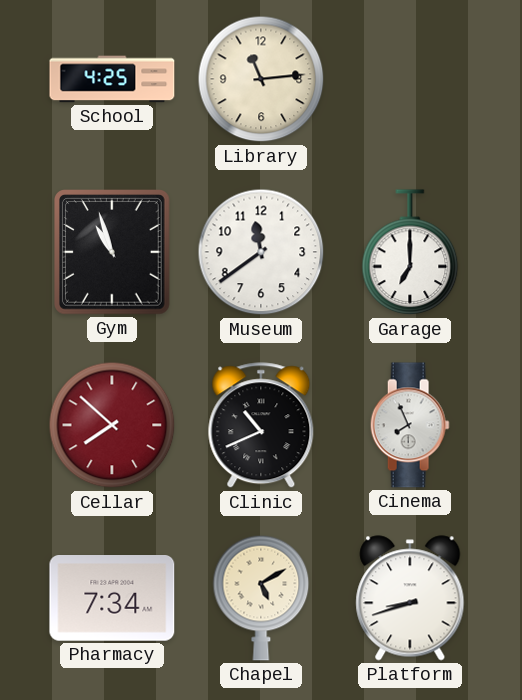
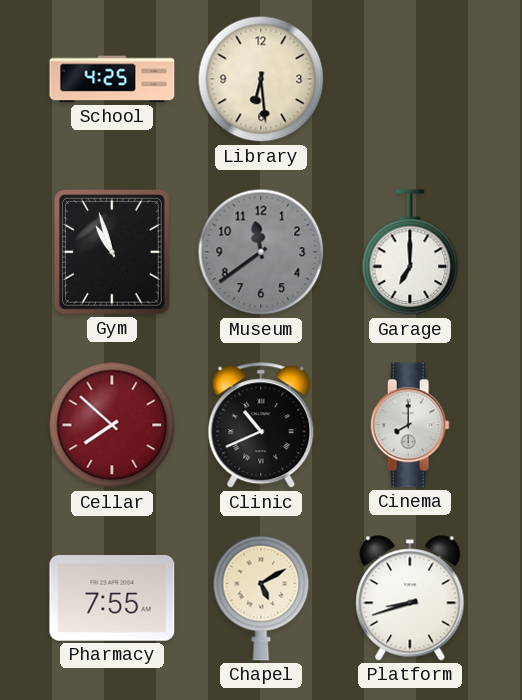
Library: 11:14 -> 6:29
Museum dial: white -> grey
Cinema: 7:56 -> 8:00
Pharmacy: 7:34 -> 7:55
